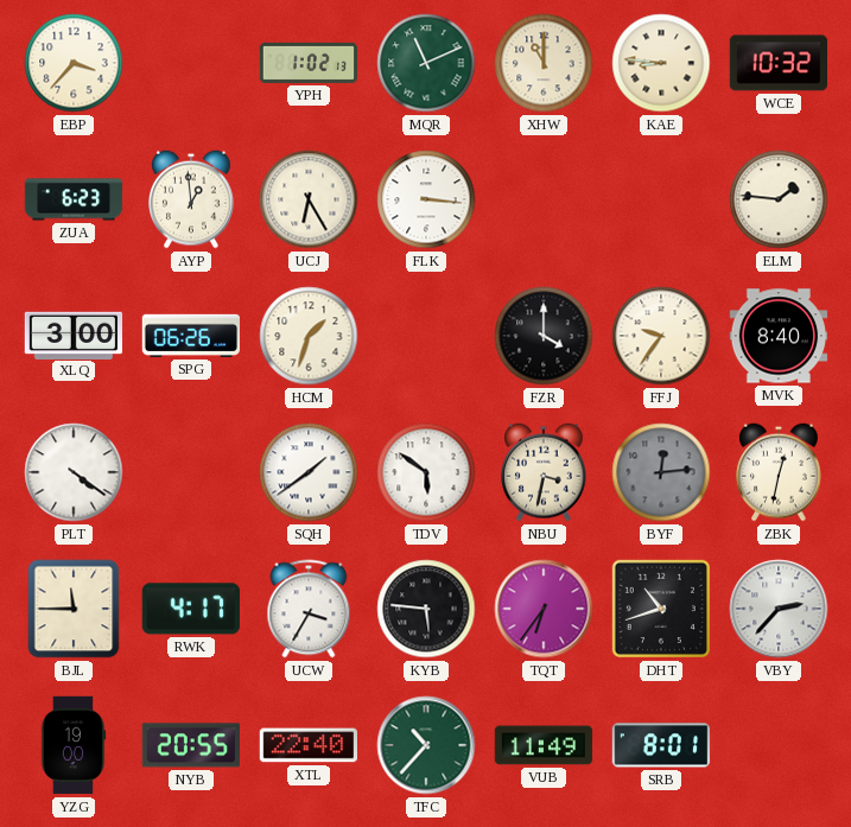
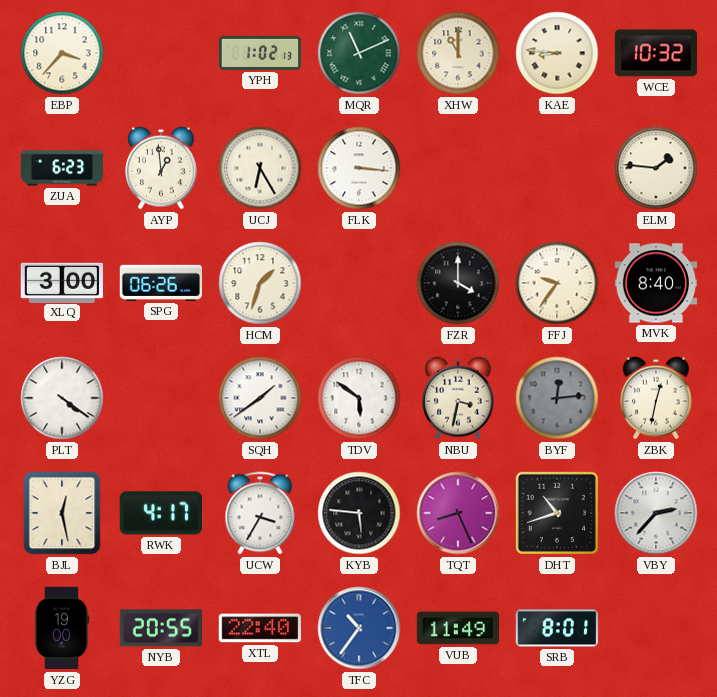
BJL: 11:45 -> 12:28
TQT: 6:36 -> 8:26
TFC: 10:37 -> 10:36
TFC dial: green -> blue
